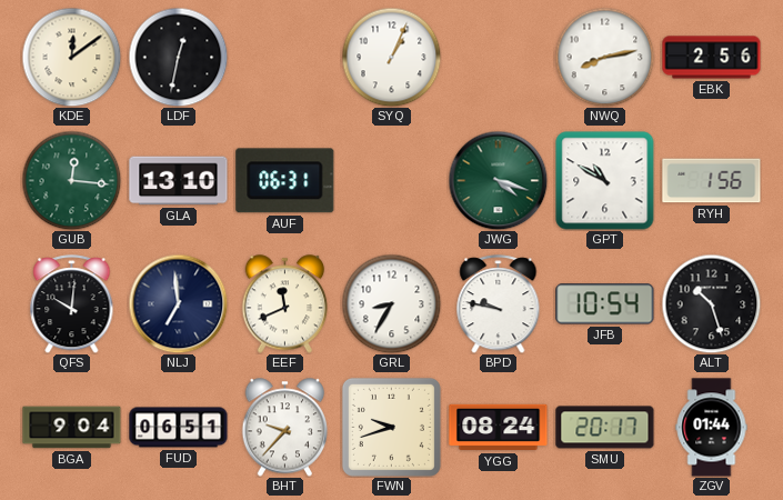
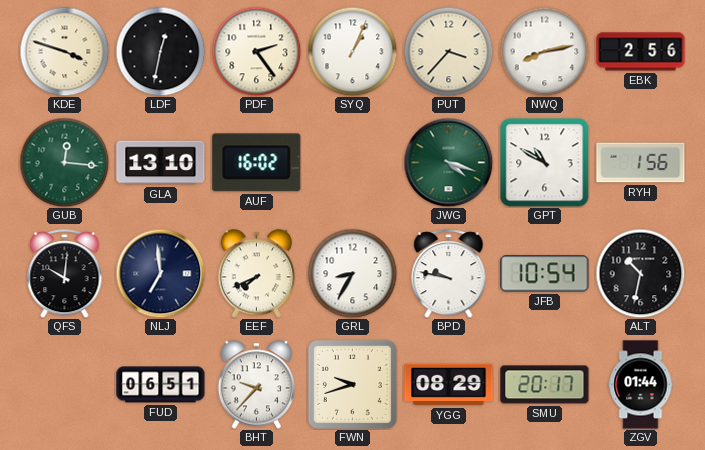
KDE: 12:09 -> 3:48
PDF: none -> 2:24
PUT: none -> 3:37
AUF: 06:31 -> 16:02
EEF: 11:41 -> 7:41
ALT: 10:27 -> 10:32
BGA: 9:04 -> none
YGG: 08:24 -> 08:29
